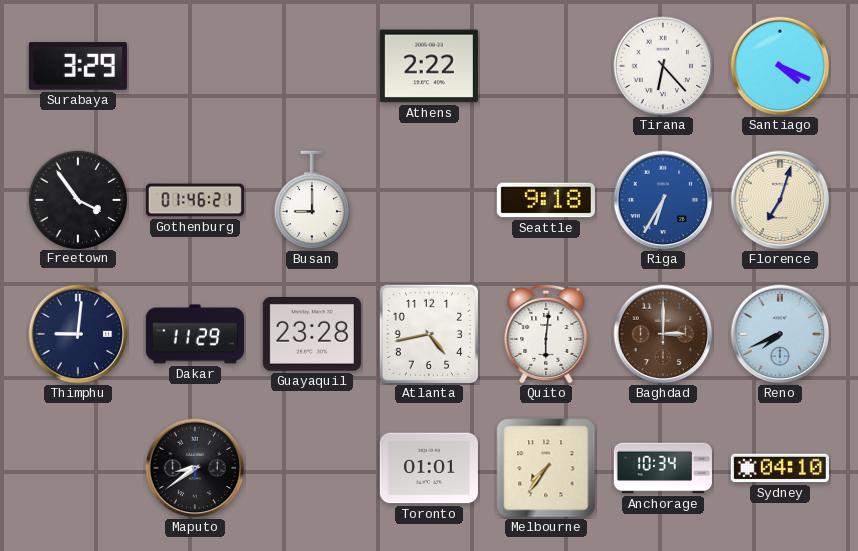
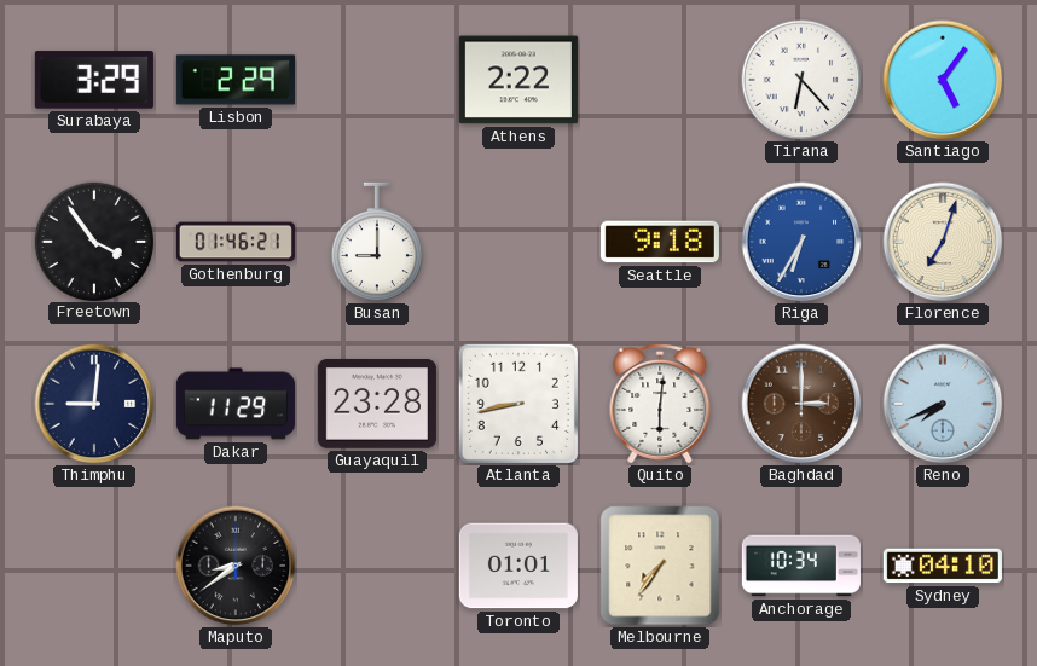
Lisbon: none -> 2:29
Santiago: 4:19 -> 5:06
Atlanta: 4:43 -> 8:43
